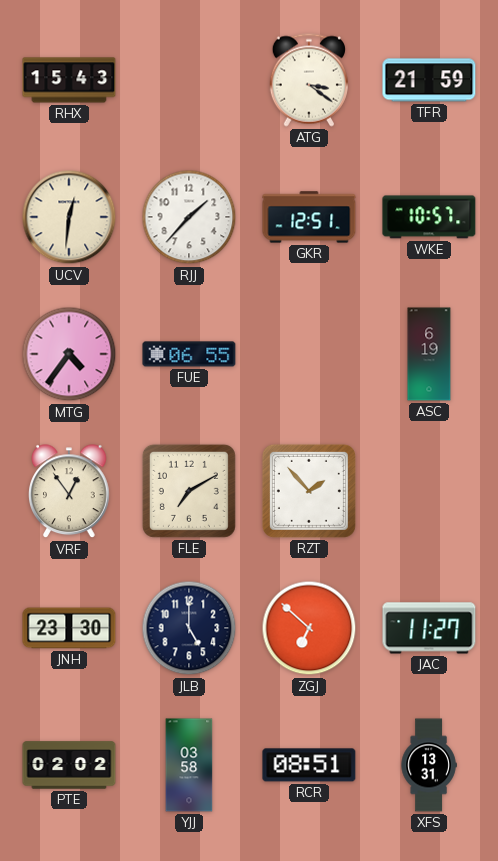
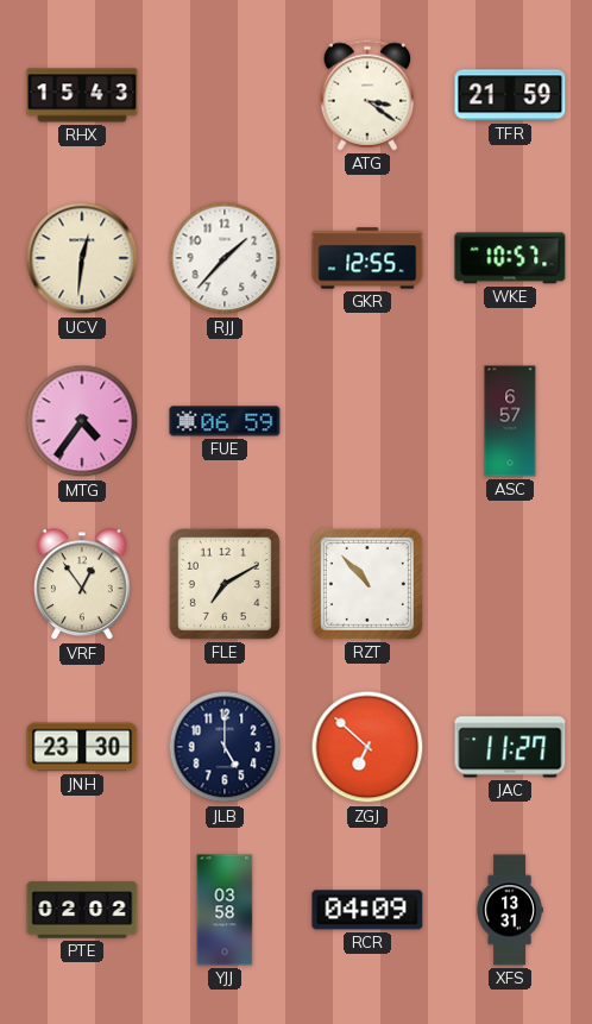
GKR: 12:51 -> 12:55
FUE: 06:55 -> 06:59
ASC: 6:19 -> 6:57
RZT: 1:53 -> 10:53
RCR: 08:51 -> 04:09
